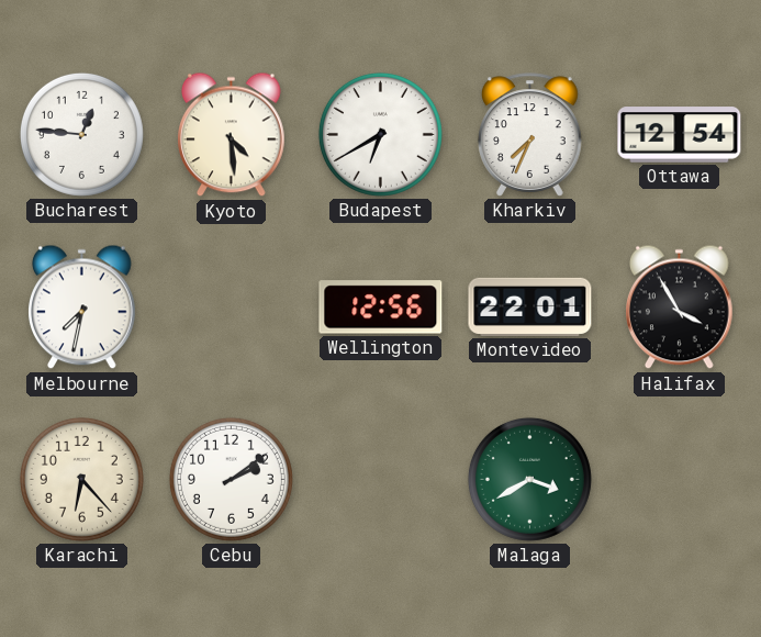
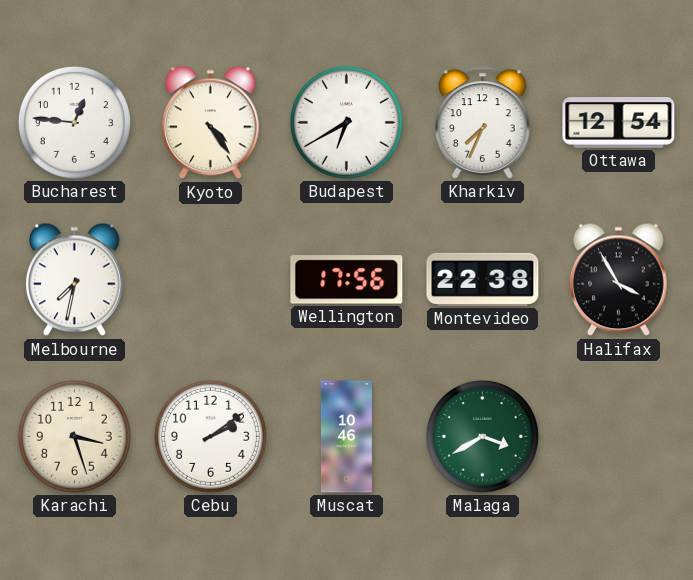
Kyoto: 4:29 -> 4:24
Wellington: 12:56 -> 17:56
Montevideo: 22:01 -> 22:38
Karachi: 6:23 -> 3:27
Muscat: none -> 10:46
